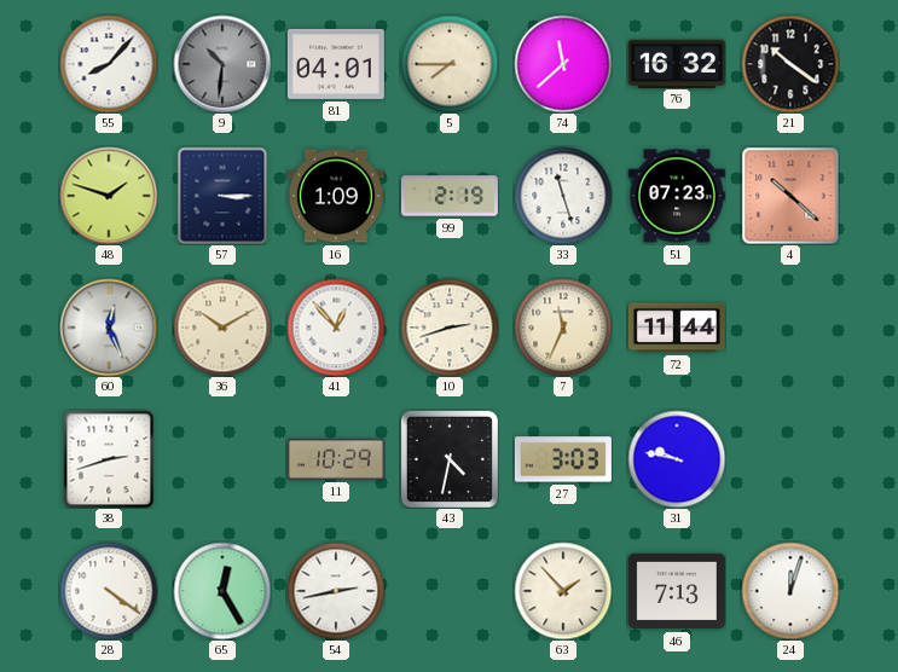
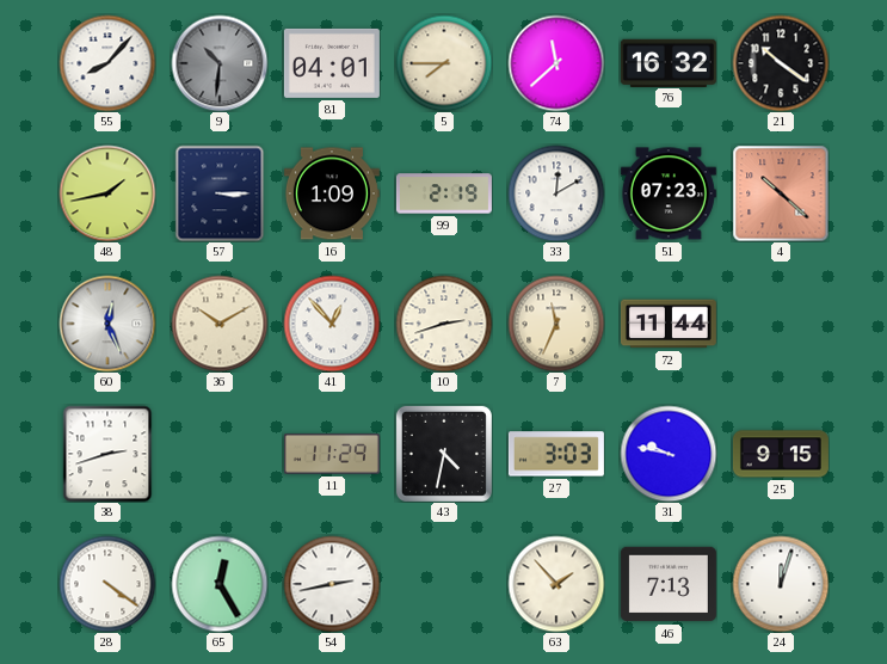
48: 1:48 -> 1:43
33: 11:27 -> 12:10
11: 10:29 -> 11:29
25: none -> 9:15
